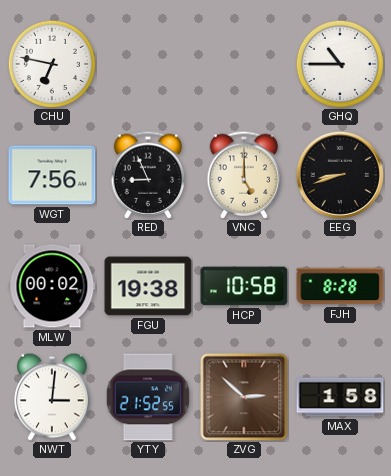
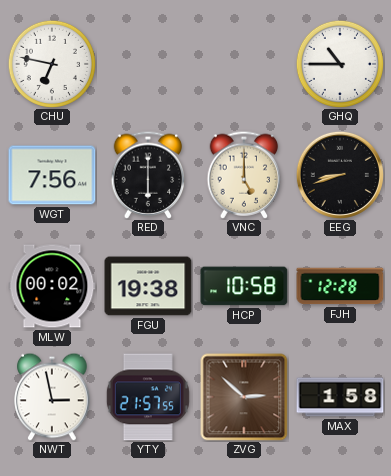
RED: 8:56 -> 6:00
FJH: 8:28 -> 12:28
NWT: 3:01 -> 2:58
YTY: 21:52 -> 21:57
